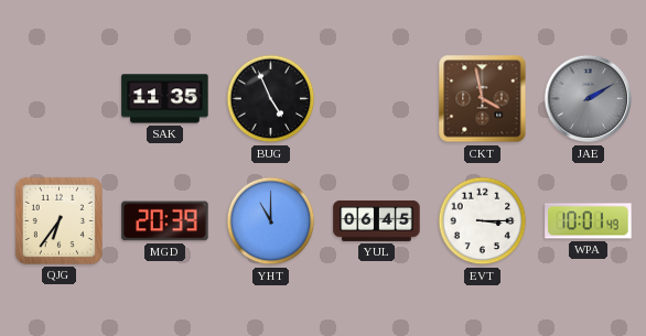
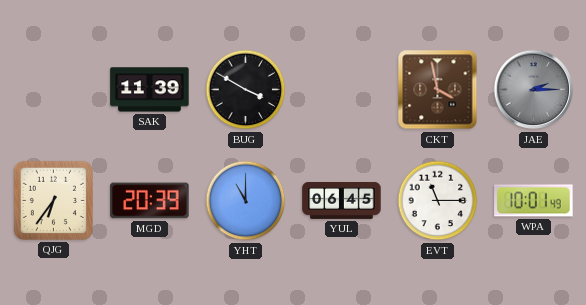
SAK: 11:35 -> 11:39
BUG: 4:56 -> 3:50
JAE: 2:10 -> 2:15
EVT: 3:15 -> 11:15
